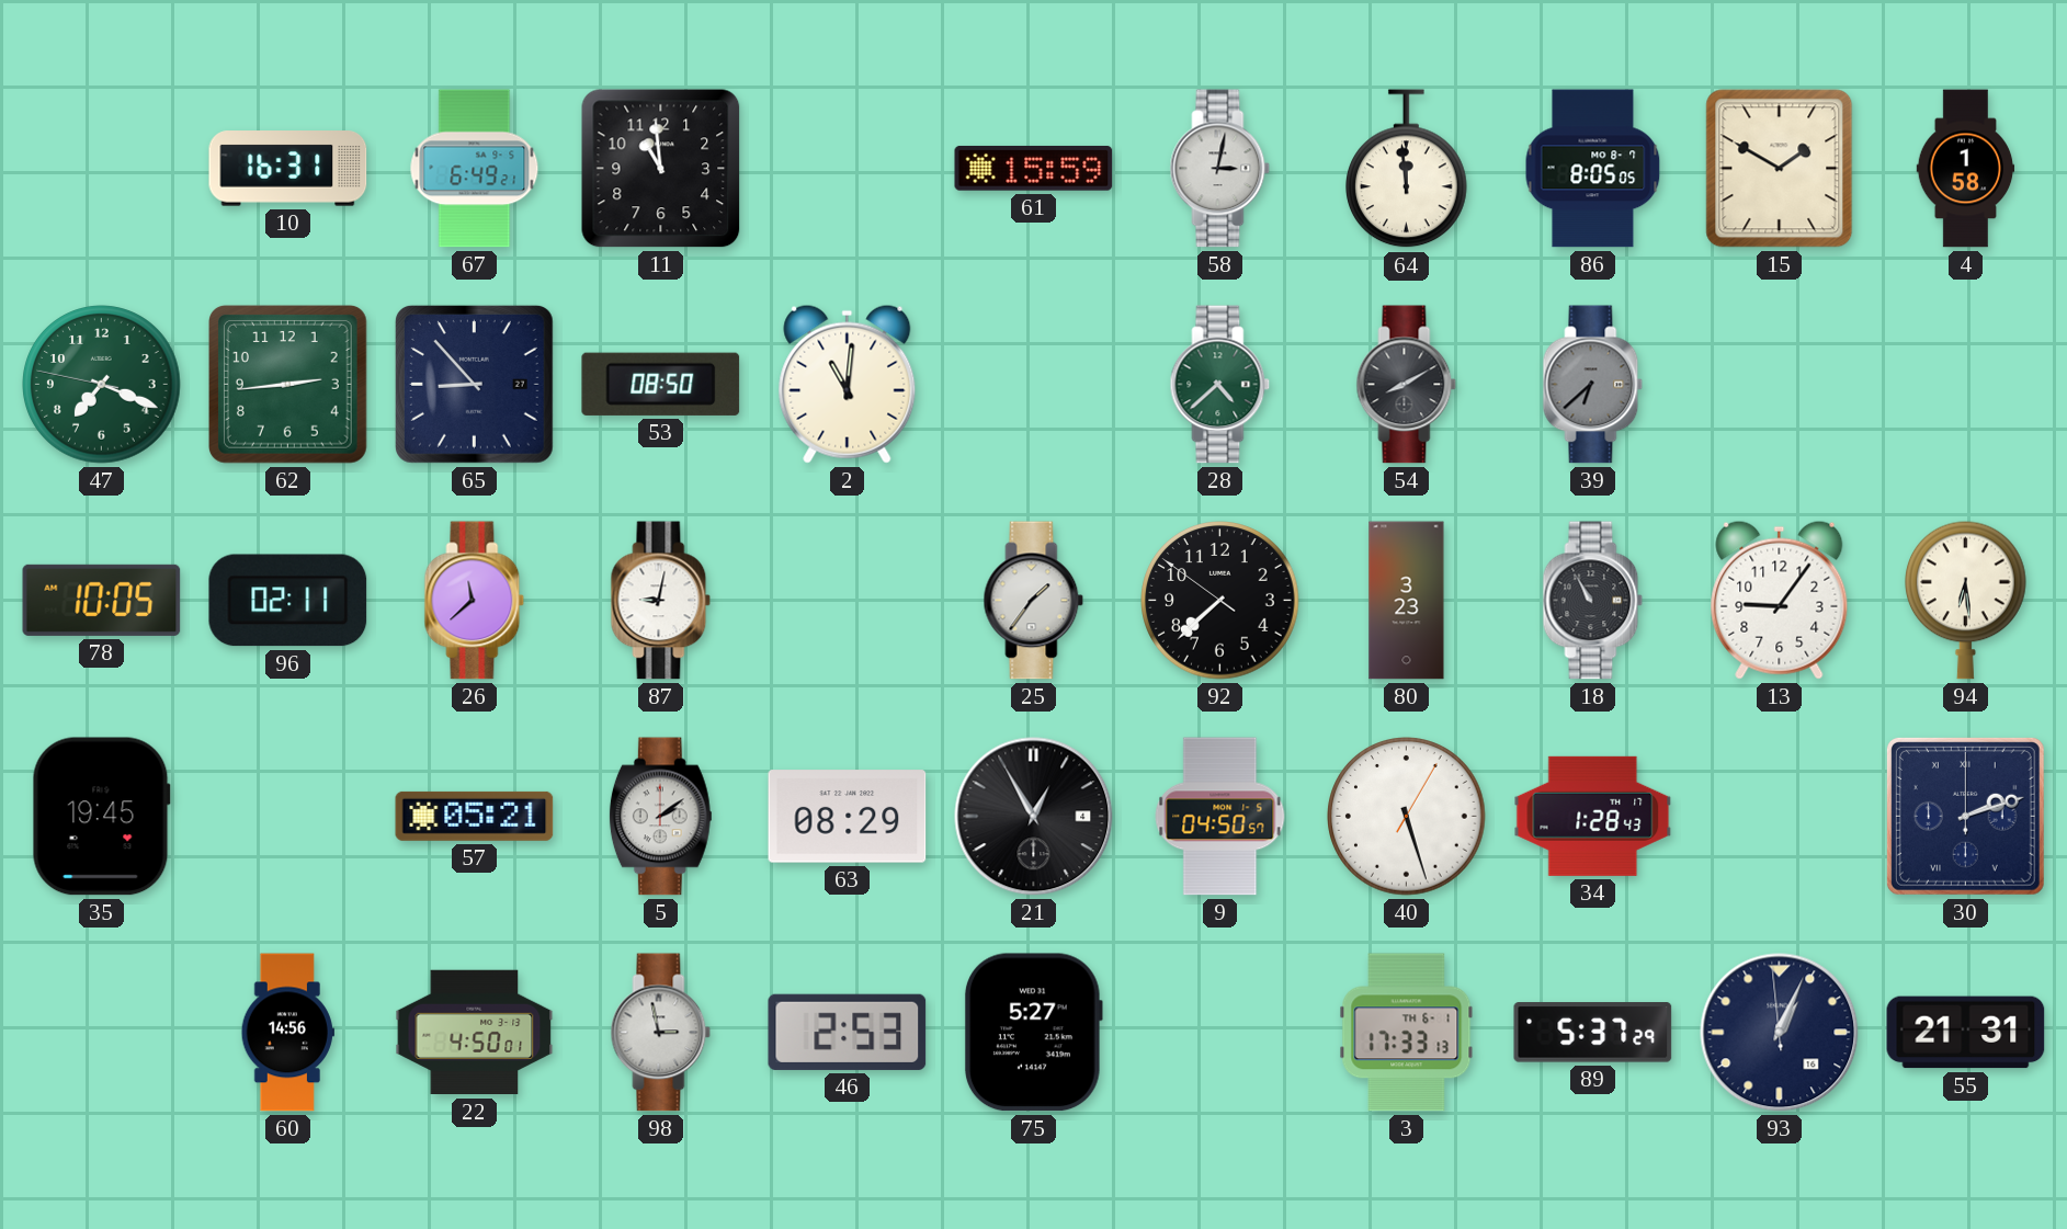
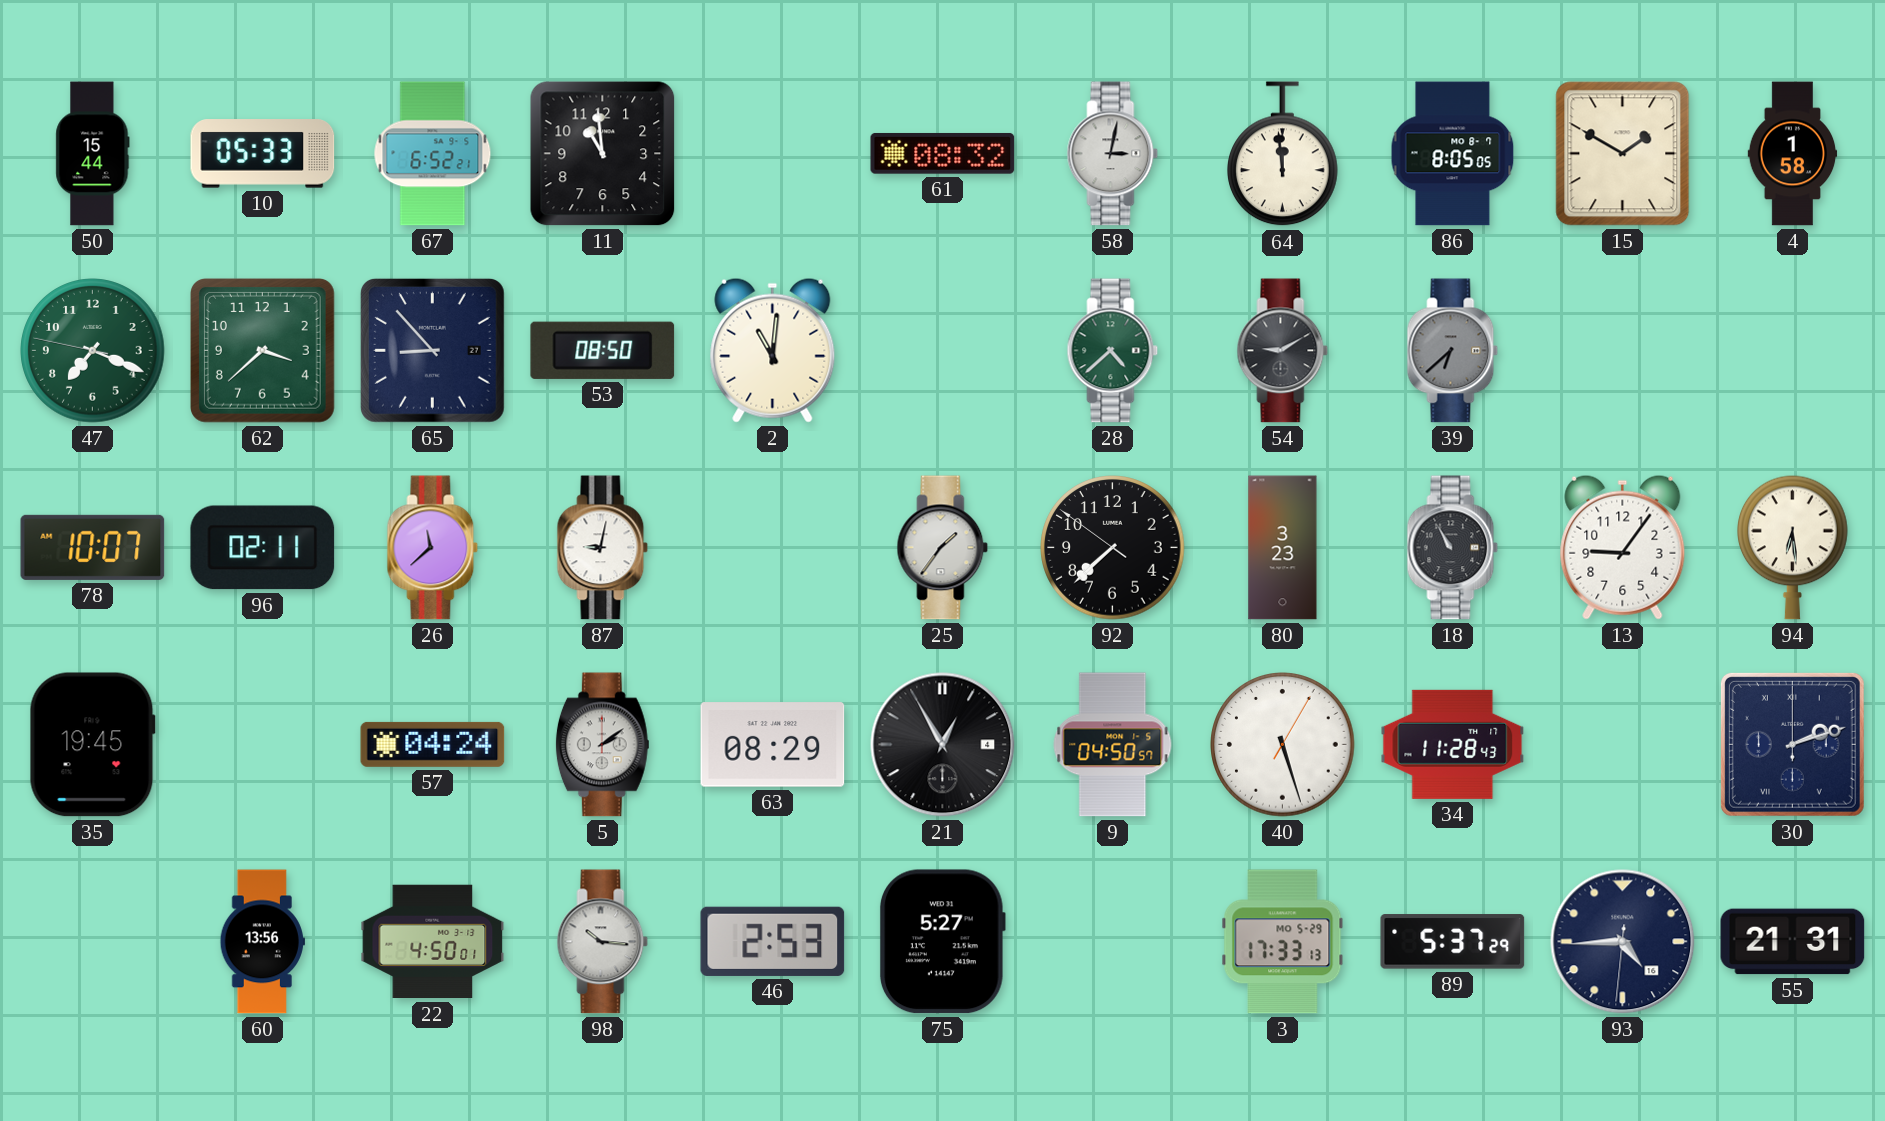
50: none -> 15:44
10: 16:31 -> 05:33
67: 6:49 -> 6:52
61: 15:59 -> 08:32
62: 2:44 -> 3:38
54: 8:10 -> 9:10
78: 10:05 -> 10:07
57: 05:21 -> 04:24
34: 1:28 -> 11:28
60: 14:56 -> 13:56
98: 2:58 -> 10:16
3 date: TH 6-1 -> MO 5-29
93: 1:03 -> 4:44
